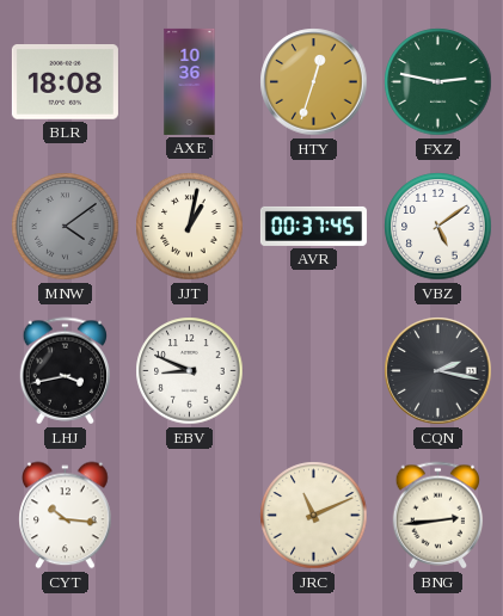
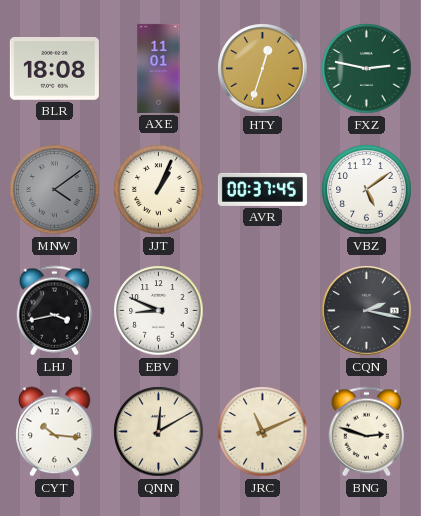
AXE: 10:36 -> 11:01
JJT: 1:02 -> 1:04
QNN: none -> 12:10
BNG: 2:44 -> 2:48
